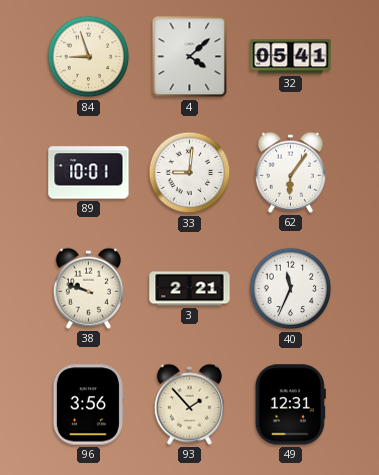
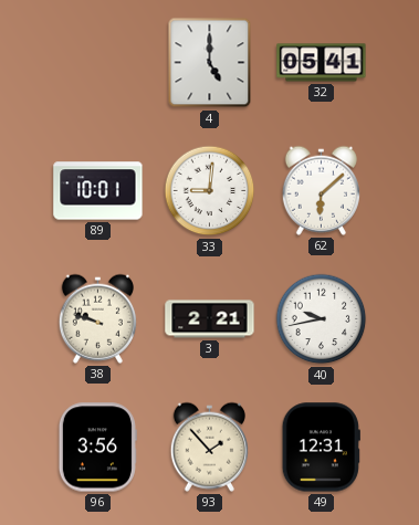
84: 8:57 -> none
4: 4:08 -> 5:00
62: 6:06 -> 6:08
40: 11:34 -> 9:43
